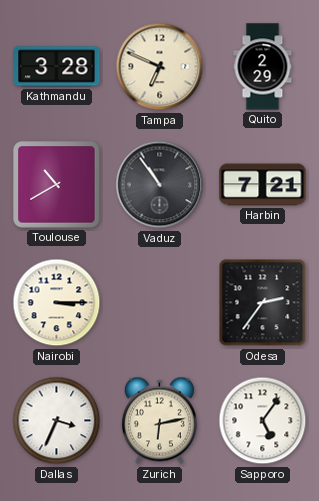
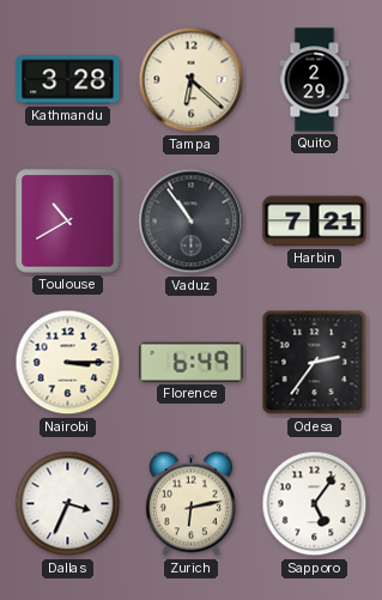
Tampa: 6:49 -> 6:22
Florence: none -> 6:49
